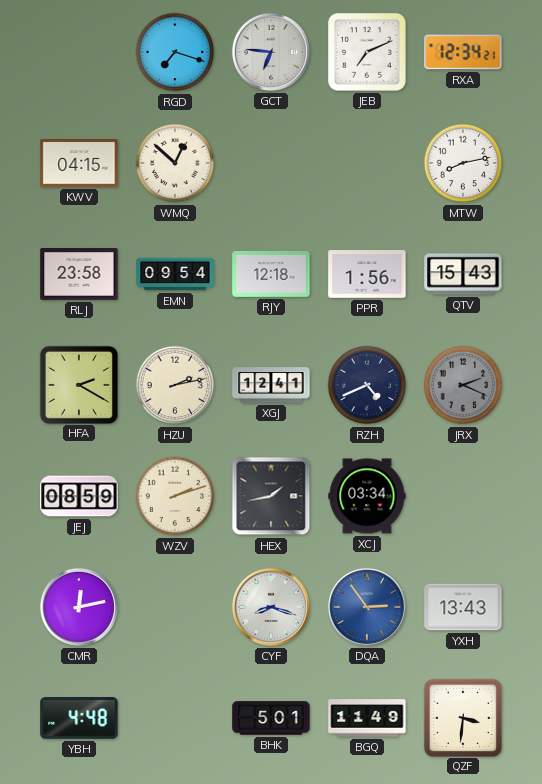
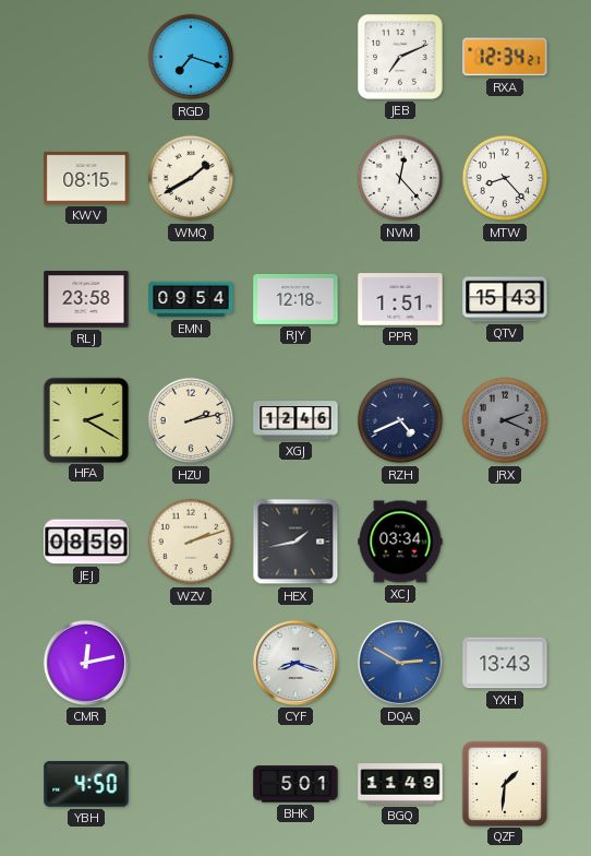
GCT: 6:46 -> none
KWV: 04:15 -> 08:15
WMQ: 12:52 -> 1:40
NVM: none -> 12:23
MTW: 8:13 -> 8:23
PPR: 1:56 -> 1:51
XGJ: 12:41 -> 12:46
DQA: 2:54 -> 2:50
YBH: 4:48 -> 4:50
QZF: 3:31 -> 1:31
